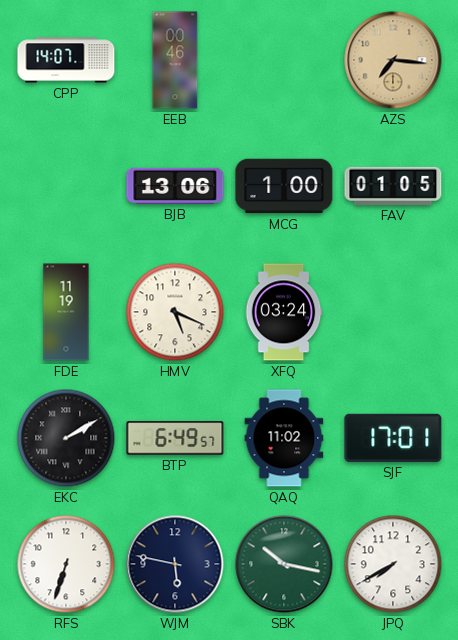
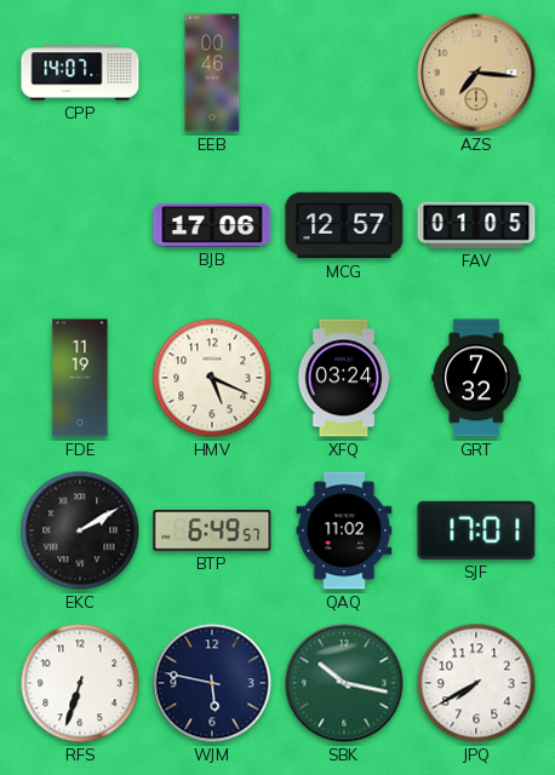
BJB: 13:06 -> 17:06
MCG: 1:00 -> 12:57
GRT: none -> 7:32
